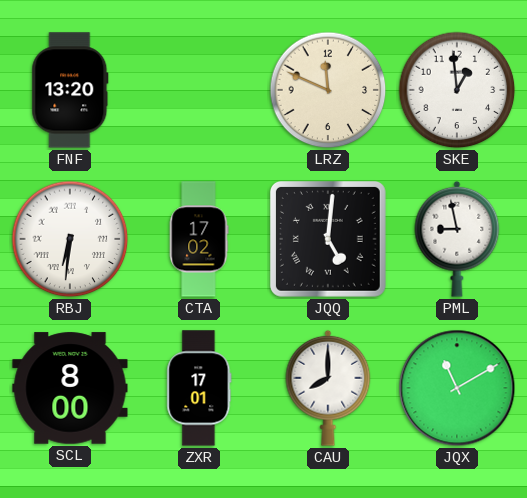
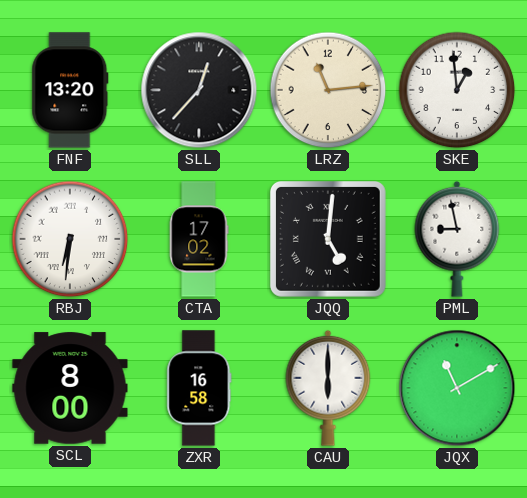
SLL: none -> 12:37
LRZ: 11:49 -> 11:14
ZXR: 17:01 -> 16:58
CAU: 8:00 -> 6:00
